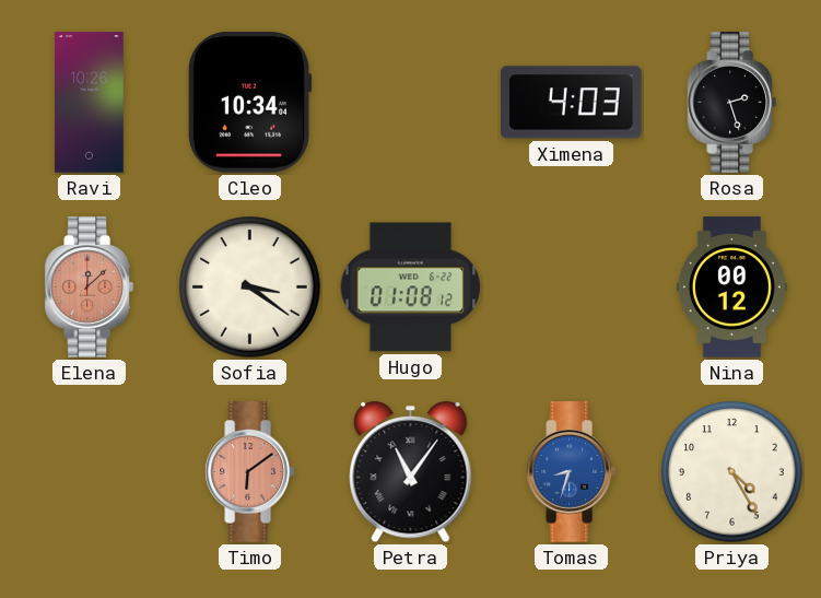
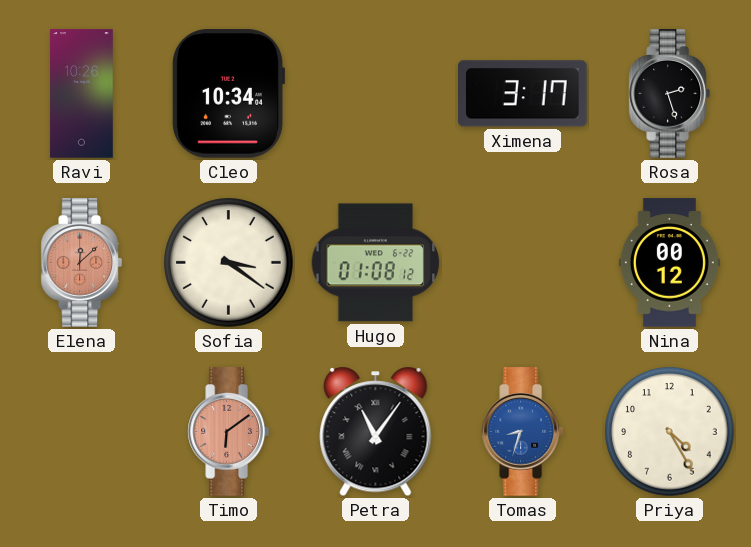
Ximena: 4:03 -> 3:17
